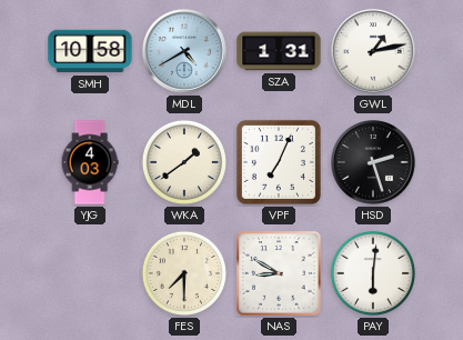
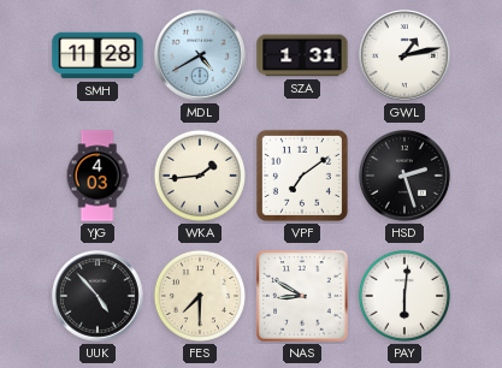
SMH: 10:58 -> 11:28
WKA: 1:39 -> 1:44
VPF: 7:04 -> 7:09
UUK: none -> 4:53
